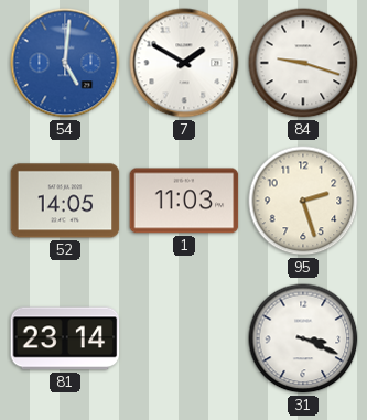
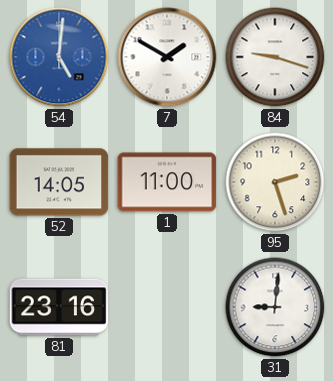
1: 11:03 -> 11:00
81: 23:14 -> 23:16
31: 3:19 -> 9:01
